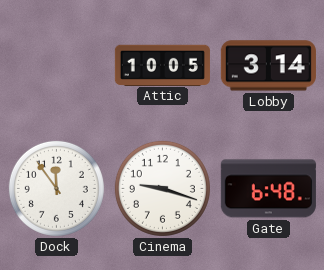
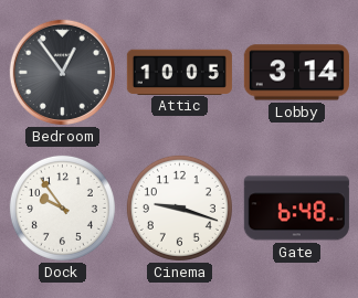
Bedroom: none -> 12:54
Dock: 11:54 -> 9:54
